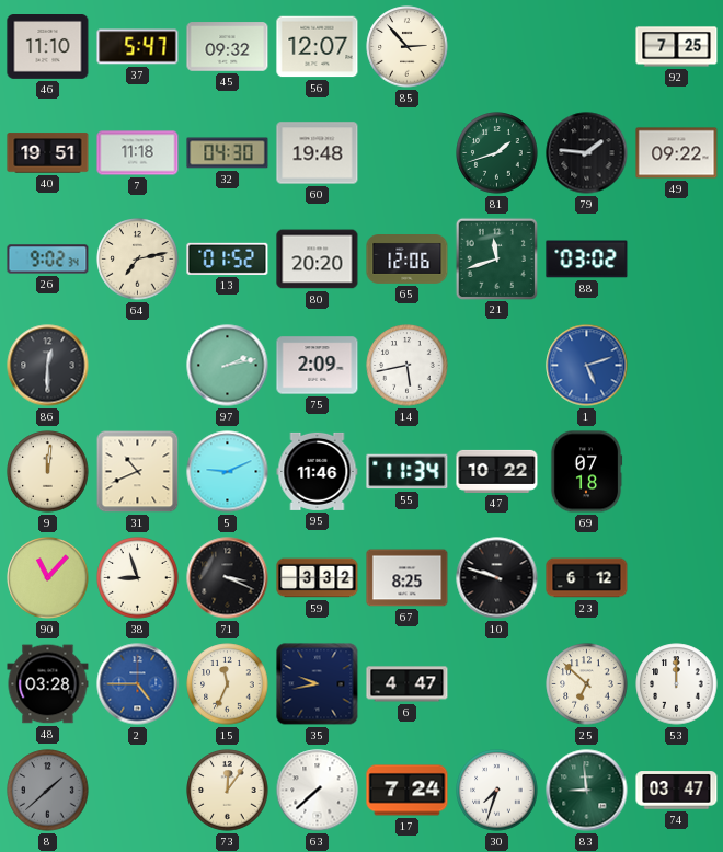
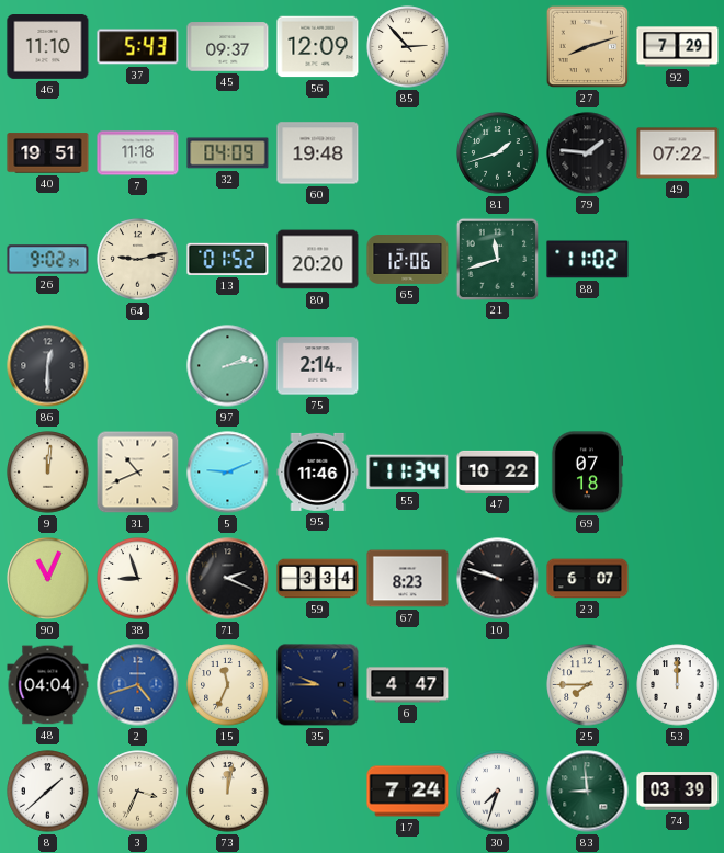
37: 5:47 -> 5:43
45: 09:32 -> 09:37
56: 12:07 -> 12:09
27: none -> 8:12
92: 7:25 -> 7:29
32: 04:30 -> 04:09
49: 09:22 -> 07:22
64: 7:13 -> 9:13
88: 03:02 -> 11:02
75: 2:09 -> 2:14
14: 5:43 -> none
1: 5:12 -> none
90: 11:07 -> 11:04
71: 3:19 -> 2:19
59: 3:32 -> 3:34
67: 8:25 -> 8:23
23: 6:12 -> 6:07
48: 03:28 -> 04:04
2: 4:45 -> 4:42
35: 9:43 -> 9:45
25: 6:52 -> 7:45
8 dial: grey -> white
3: none -> 3:34
73: 12:06 -> 12:02
63: 7:38 -> none
74: 03:47 -> 03:39
